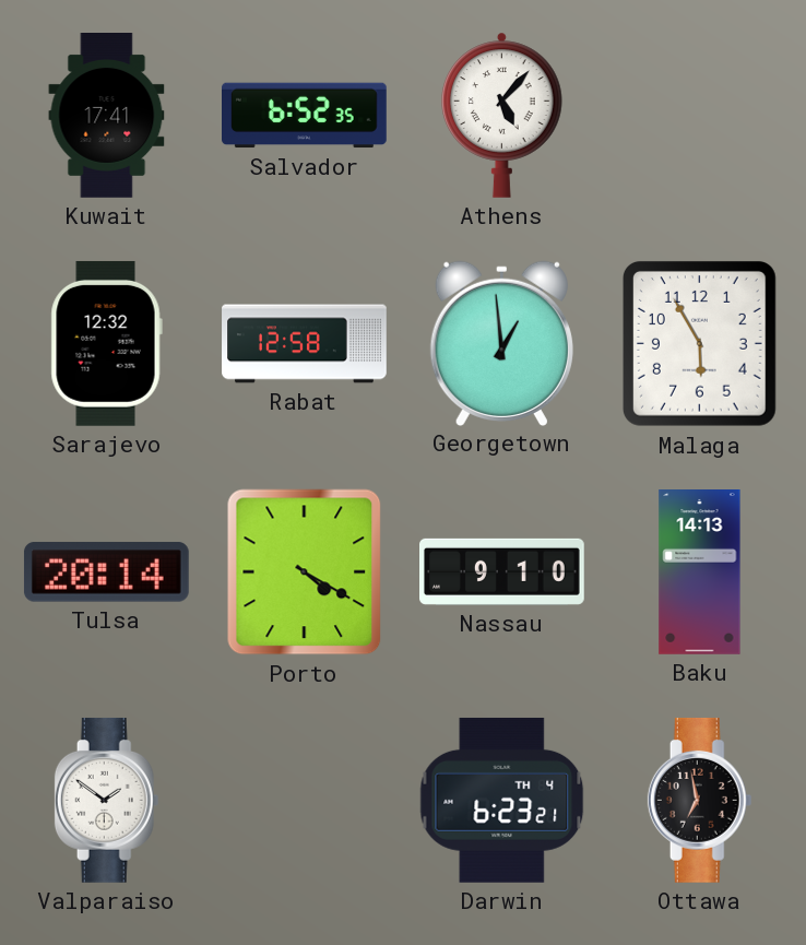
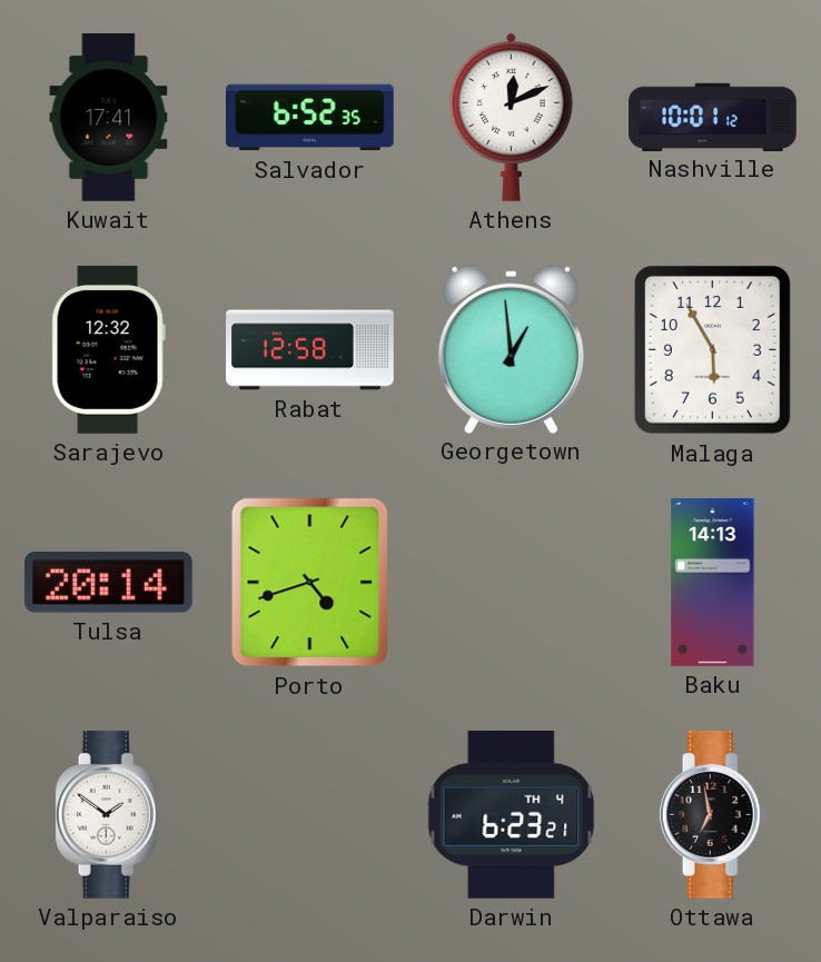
Athens: 5:07 -> 12:11
Nashville: none -> 10:01
Porto: 4:20 -> 4:42
Nassau: 9:10 -> none
